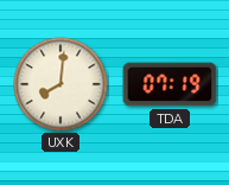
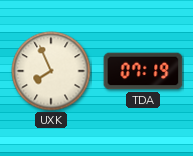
UXK: 8:01 -> 7:56
